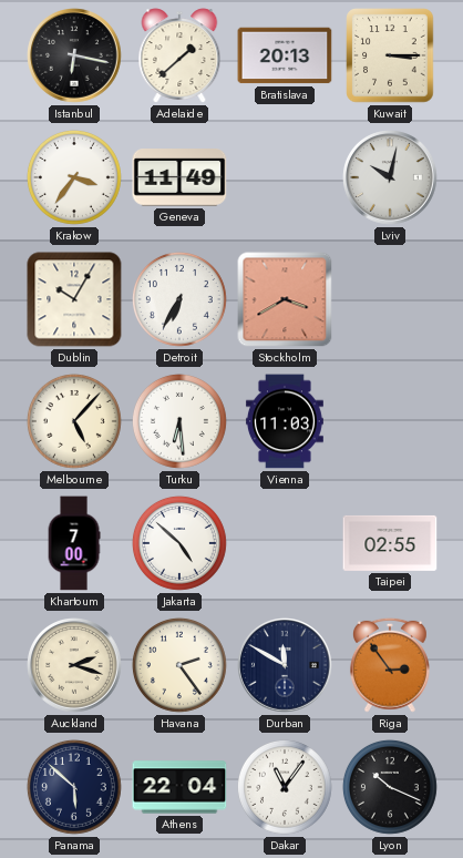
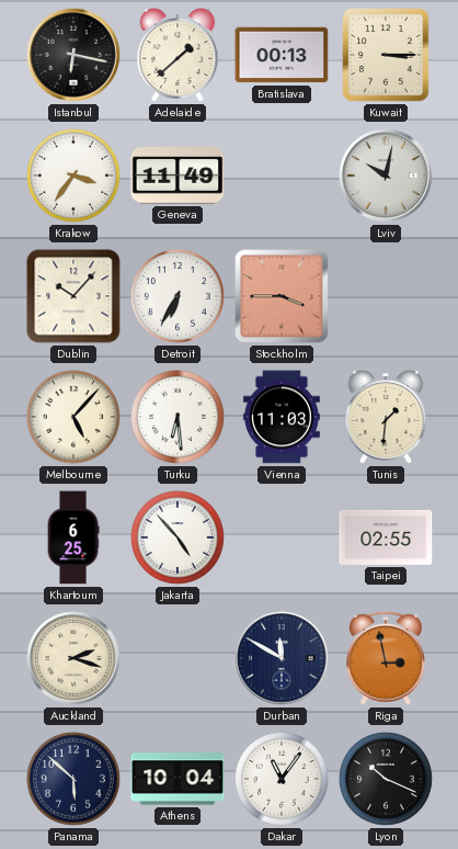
Bratislava: 20:13 -> 00:13
Dublin: 10:05 -> 10:07
Stockholm: 3:40 -> 3:45
Tunis: none -> 1:31
Khartoum: 7:00 -> 6:25
Jakarta: 4:52 -> 4:53
Havana: 2:24 -> none
Riga: 2:54 -> 2:58
Athens: 22:04 -> 10:04
